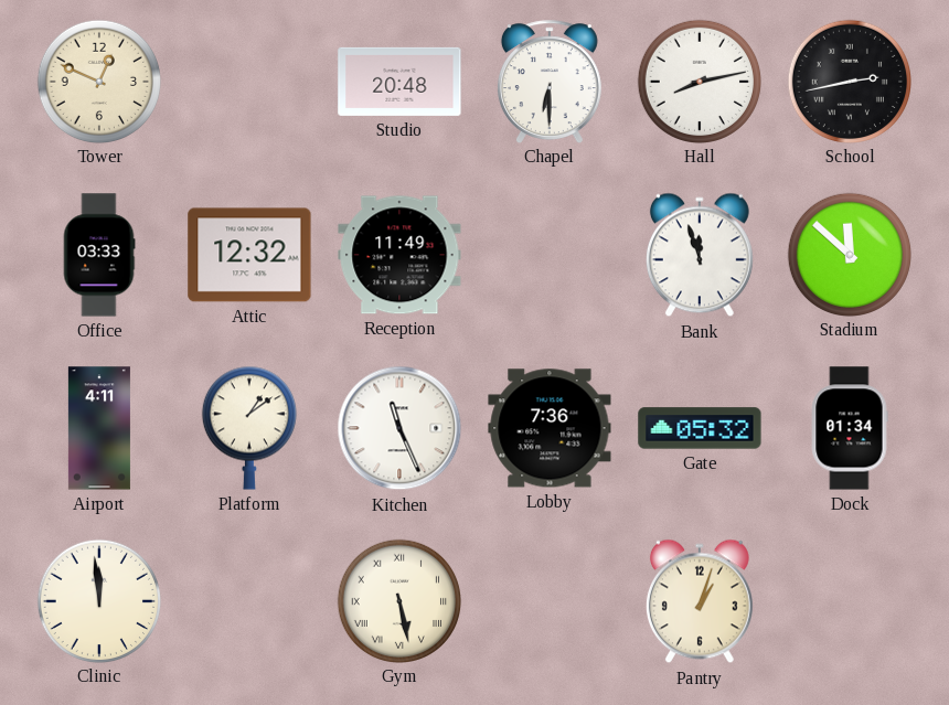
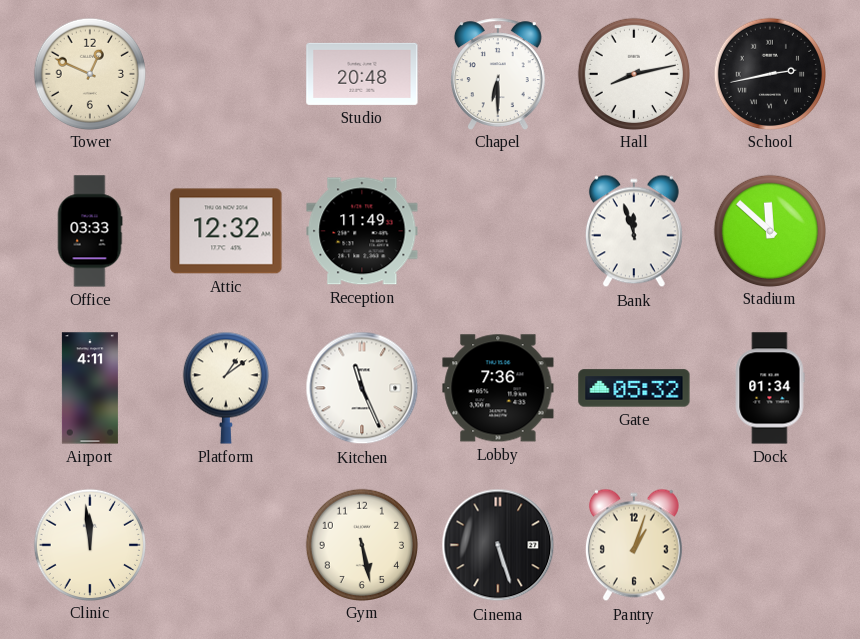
Gym numerals: Roman -> Arabic
Cinema: none -> 5:27
